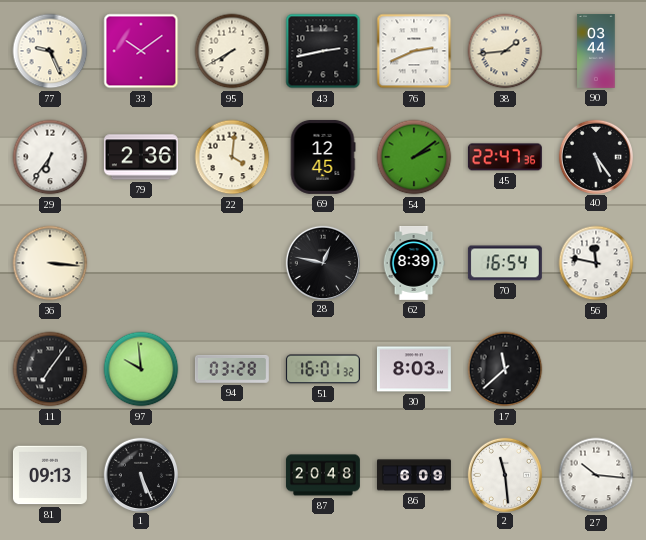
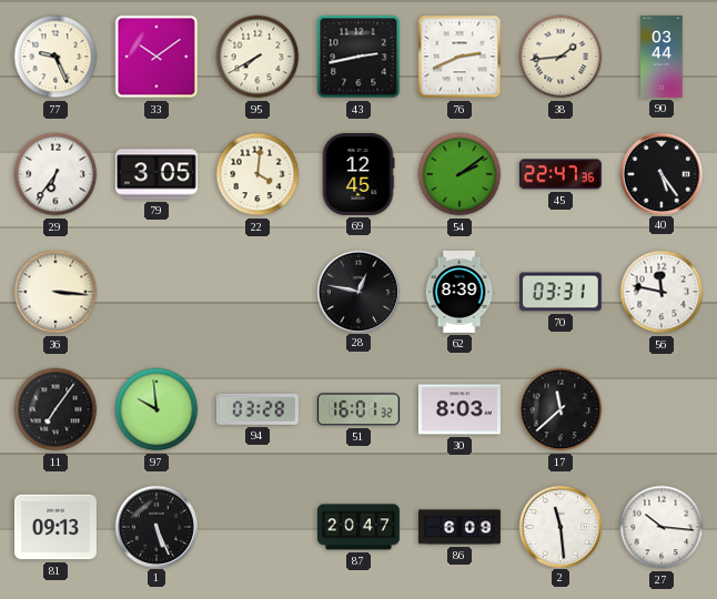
79: 2:36 -> 3:05
70: 16:54 -> 03:31
87: 20:48 -> 20:47
